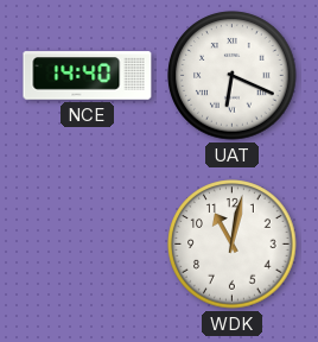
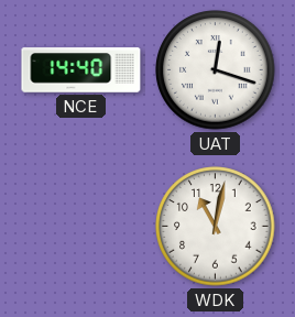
UAT: 6:19 -> 12:18
